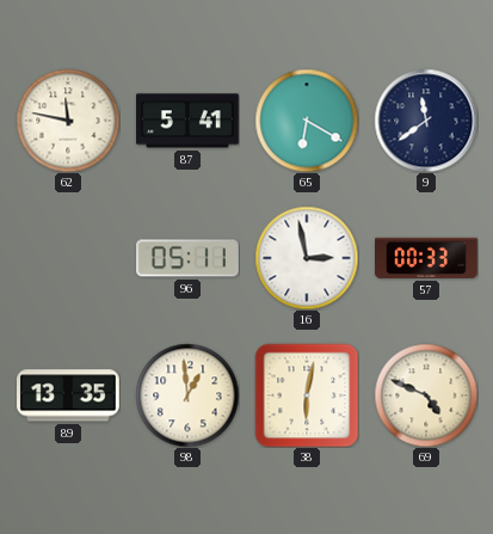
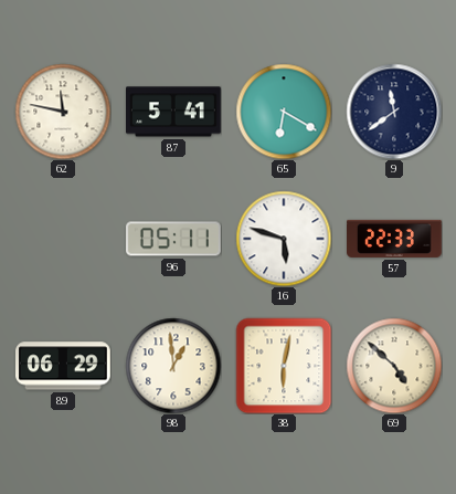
16: 2:58 -> 5:48
57: 00:33 -> 22:33
89: 13:35 -> 06:29
69: 4:49 -> 4:52
